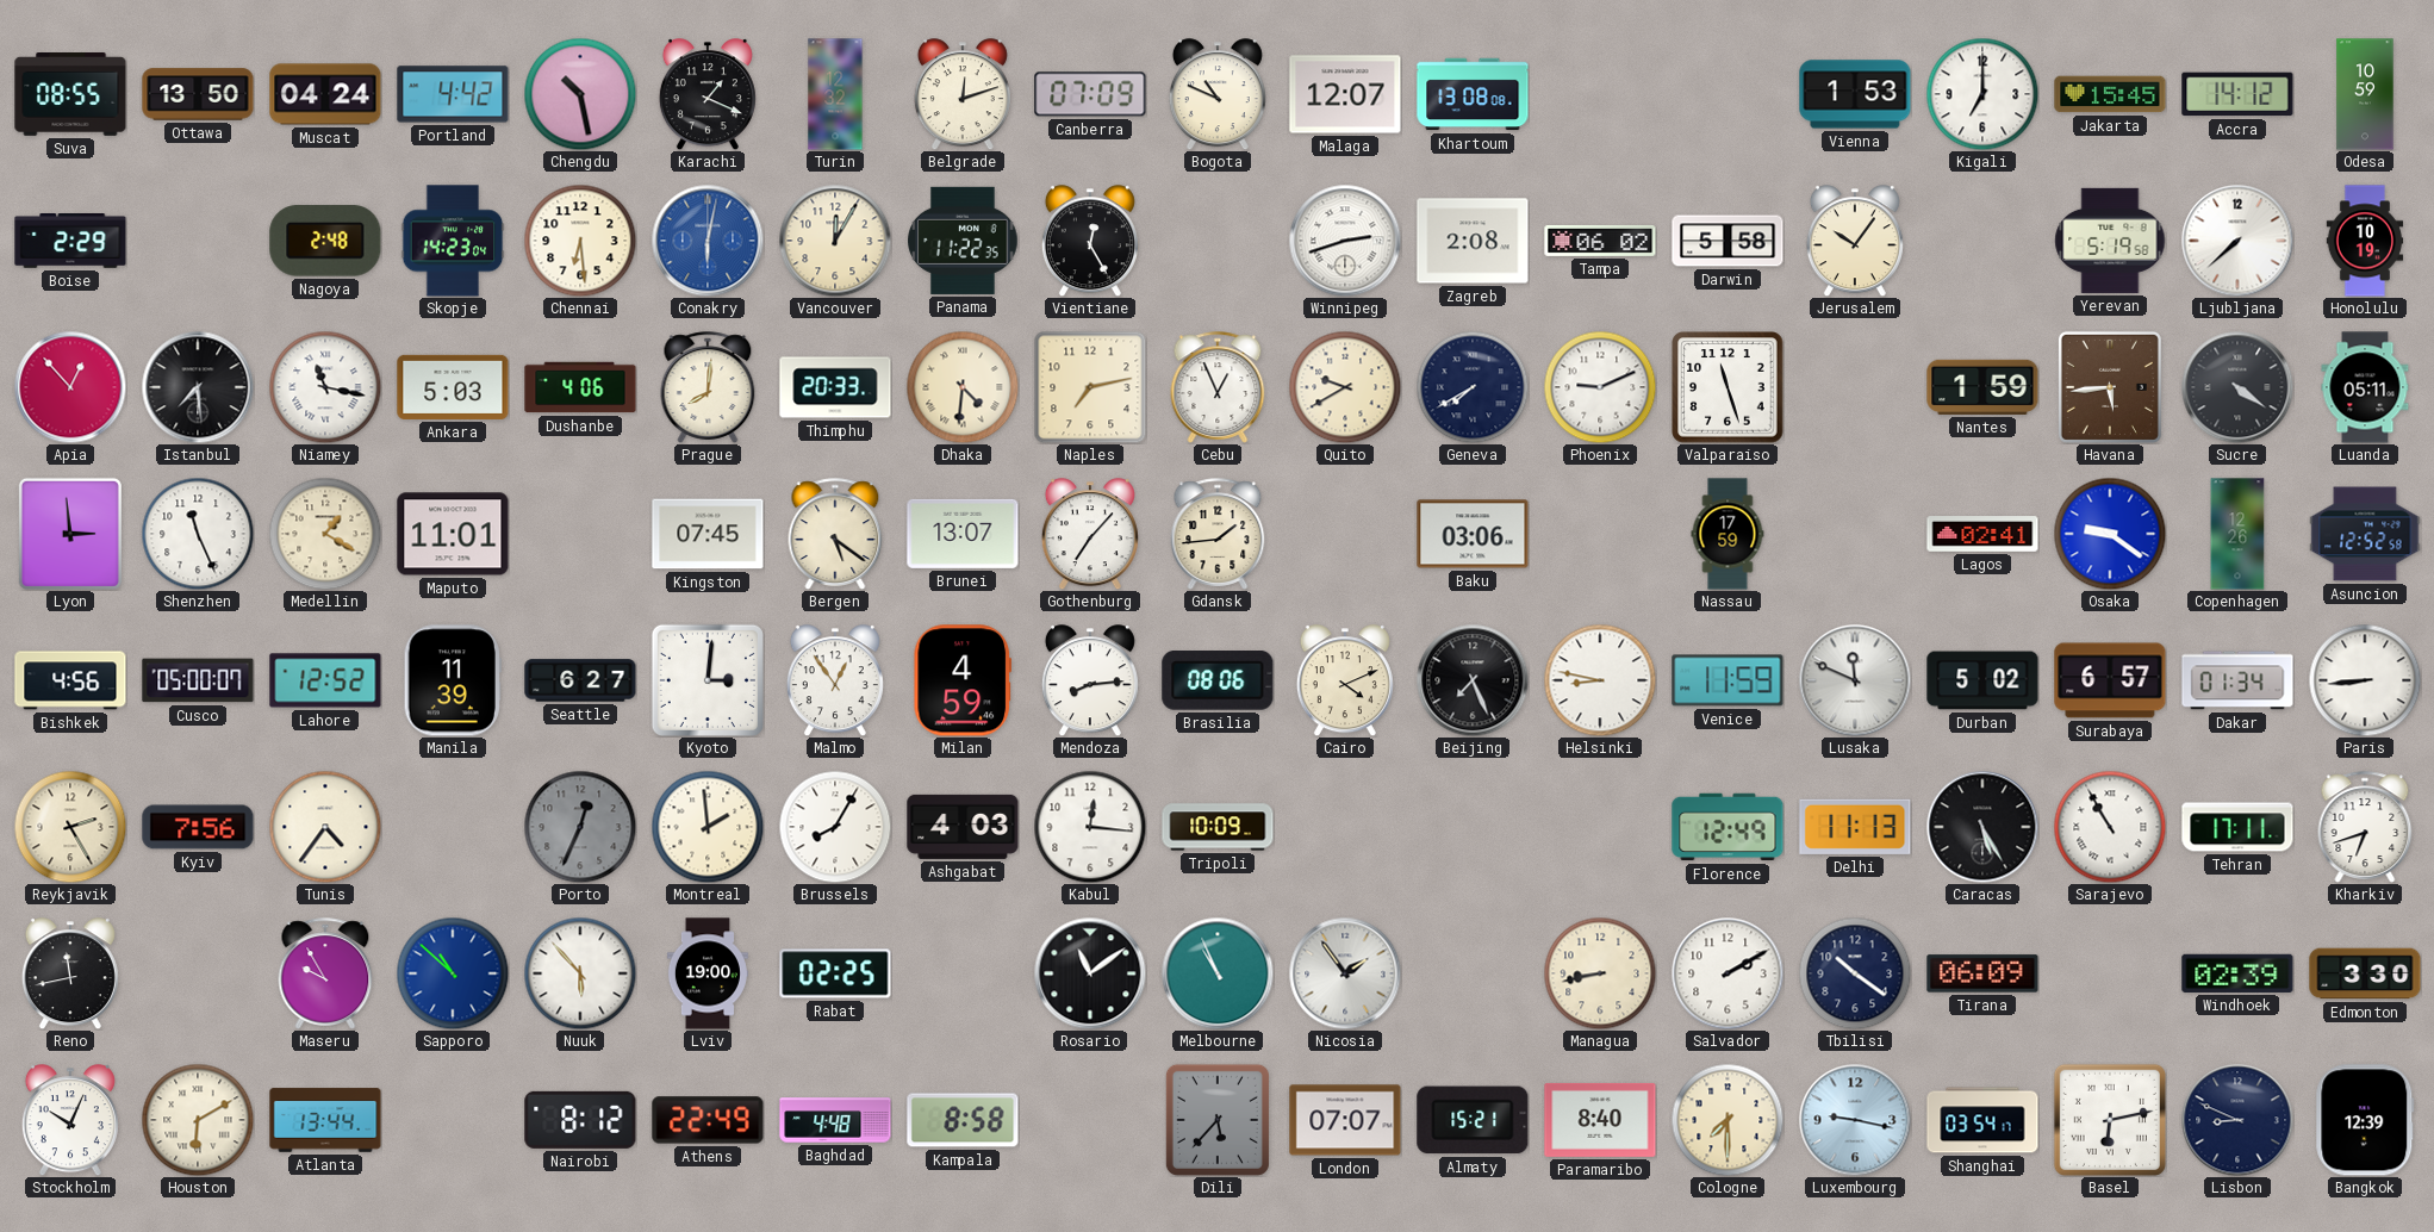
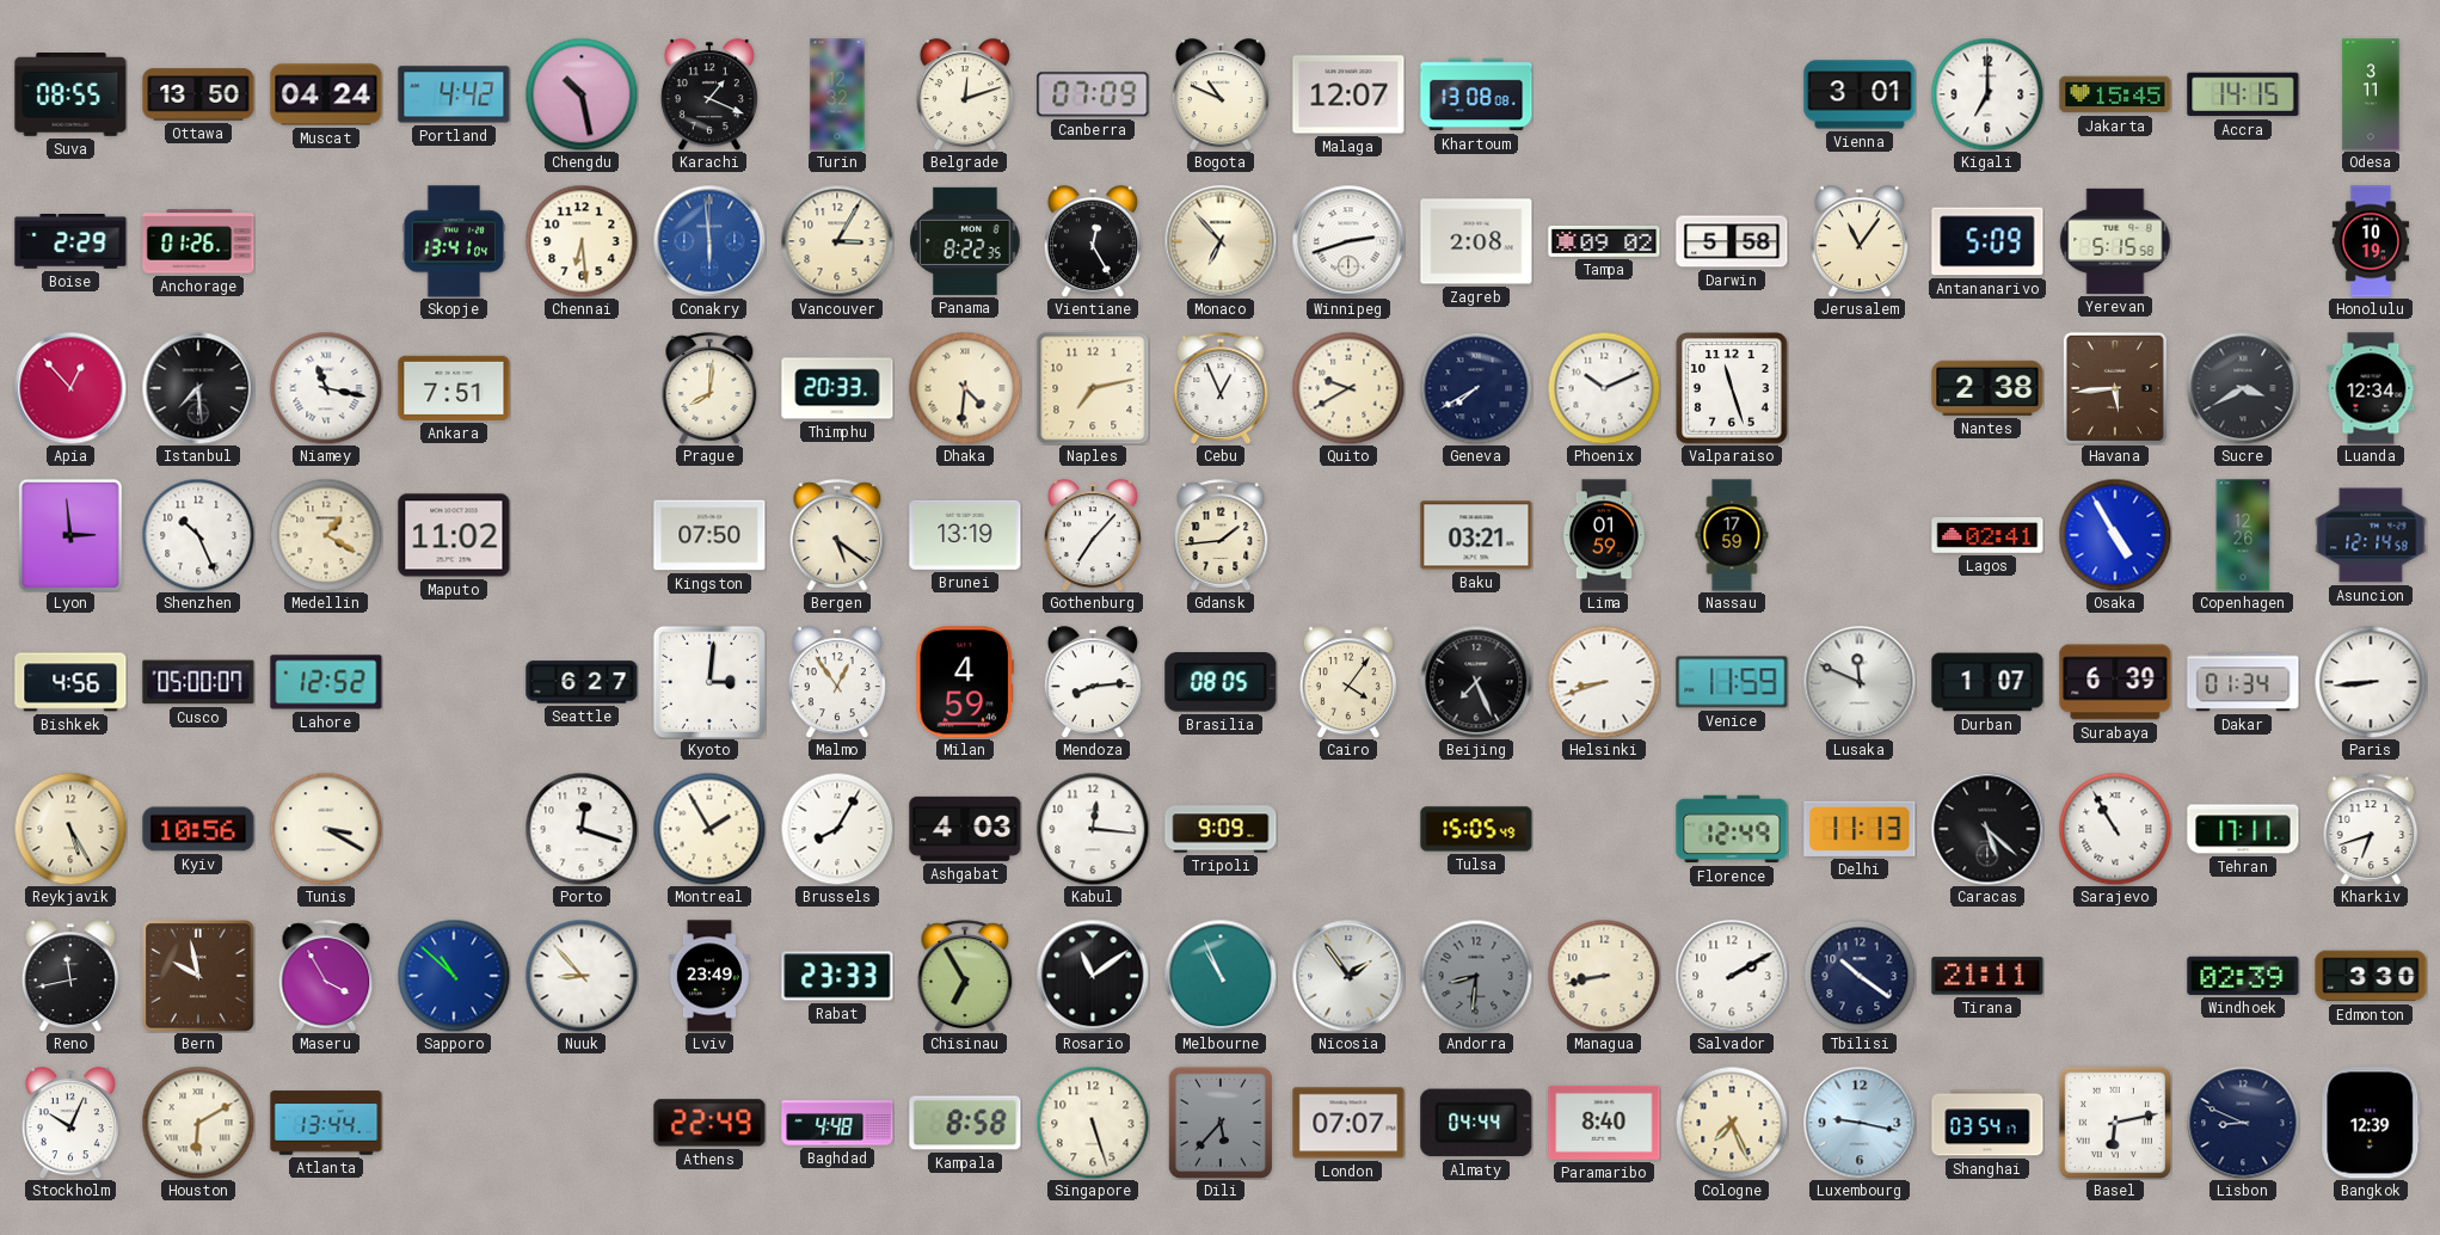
Vienna: 1:53 -> 3:01
Accra: 14:12 -> 14:15
Odesa: 10:59 -> 3:11
Anchorage: none -> 01:26
Nagoya: 2:48 -> none
Skopje: 14:23 -> 13:41
Conakry: 6:02 -> 5:59
Vancouver: 12:05 -> 3:05
Panama: 11:22 -> 8:22
Monaco: none -> 6:53
Tampa: 06:02 -> 09:02
Jerusalem: 10:06 -> 11:06
Antananarivo: none -> 5:09
Yerevan: 5:19 -> 5:15
Ljubljana: 7:38 -> none
Ankara: 5:03 -> 7:51
Dushanbe: 4:06 -> none
Phoenix: 9:11 -> 10:11
Nantes: 1:59 -> 2:38
Sucre: 4:21 -> 3:40
Luanda: 05:11 -> 12:34
Shenzhen: 11:26 -> 10:26
Maputo: 11:01 -> 11:02
Kingston: 07:45 -> 07:50
Brunei: 13:07 -> 13:19
Baku: 03:06 -> 03:21
Lima: none -> 01:59
Osaka: 9:21 -> 4:55
Asuncion: 12:52 -> 12:14
Manila: 11:39 -> none
Brasilia: 08:06 -> 08:05
Cairo: 4:11 -> 4:06
Helsinki: 8:47 -> 8:42
Durban: 5:02 -> 1:07
Surabaya: 6:57 -> 6:39
Reykjavik: 2:25 -> 5:25
Kyiv: 7:56 -> 10:56
Tunis: 4:36 -> 3:20
Porto: 12:34 -> 12:18
Porto dial: grey -> white
Montreal: 1:59 -> 1:55
Tripoli: 10:09 -> 9:09
Tulsa: none -> 15:05
Caracas: 5:25 -> 5:22
Bern: none -> 9:58
Maseru: 9:55 -> 3:55
Nuuk: 5:53 -> 8:53
Lviv: 19:00 -> 23:49
Rabat: 02:25 -> 23:33
Chisinau: none -> 6:55
Andorra: none -> 8:31
Tirana: 06:09 -> 21:11
Nairobi: 8:12 -> none
Singapore: none -> 5:27
Almaty: 15:21 -> 04:44
Cologne: 7:30 -> 7:26
